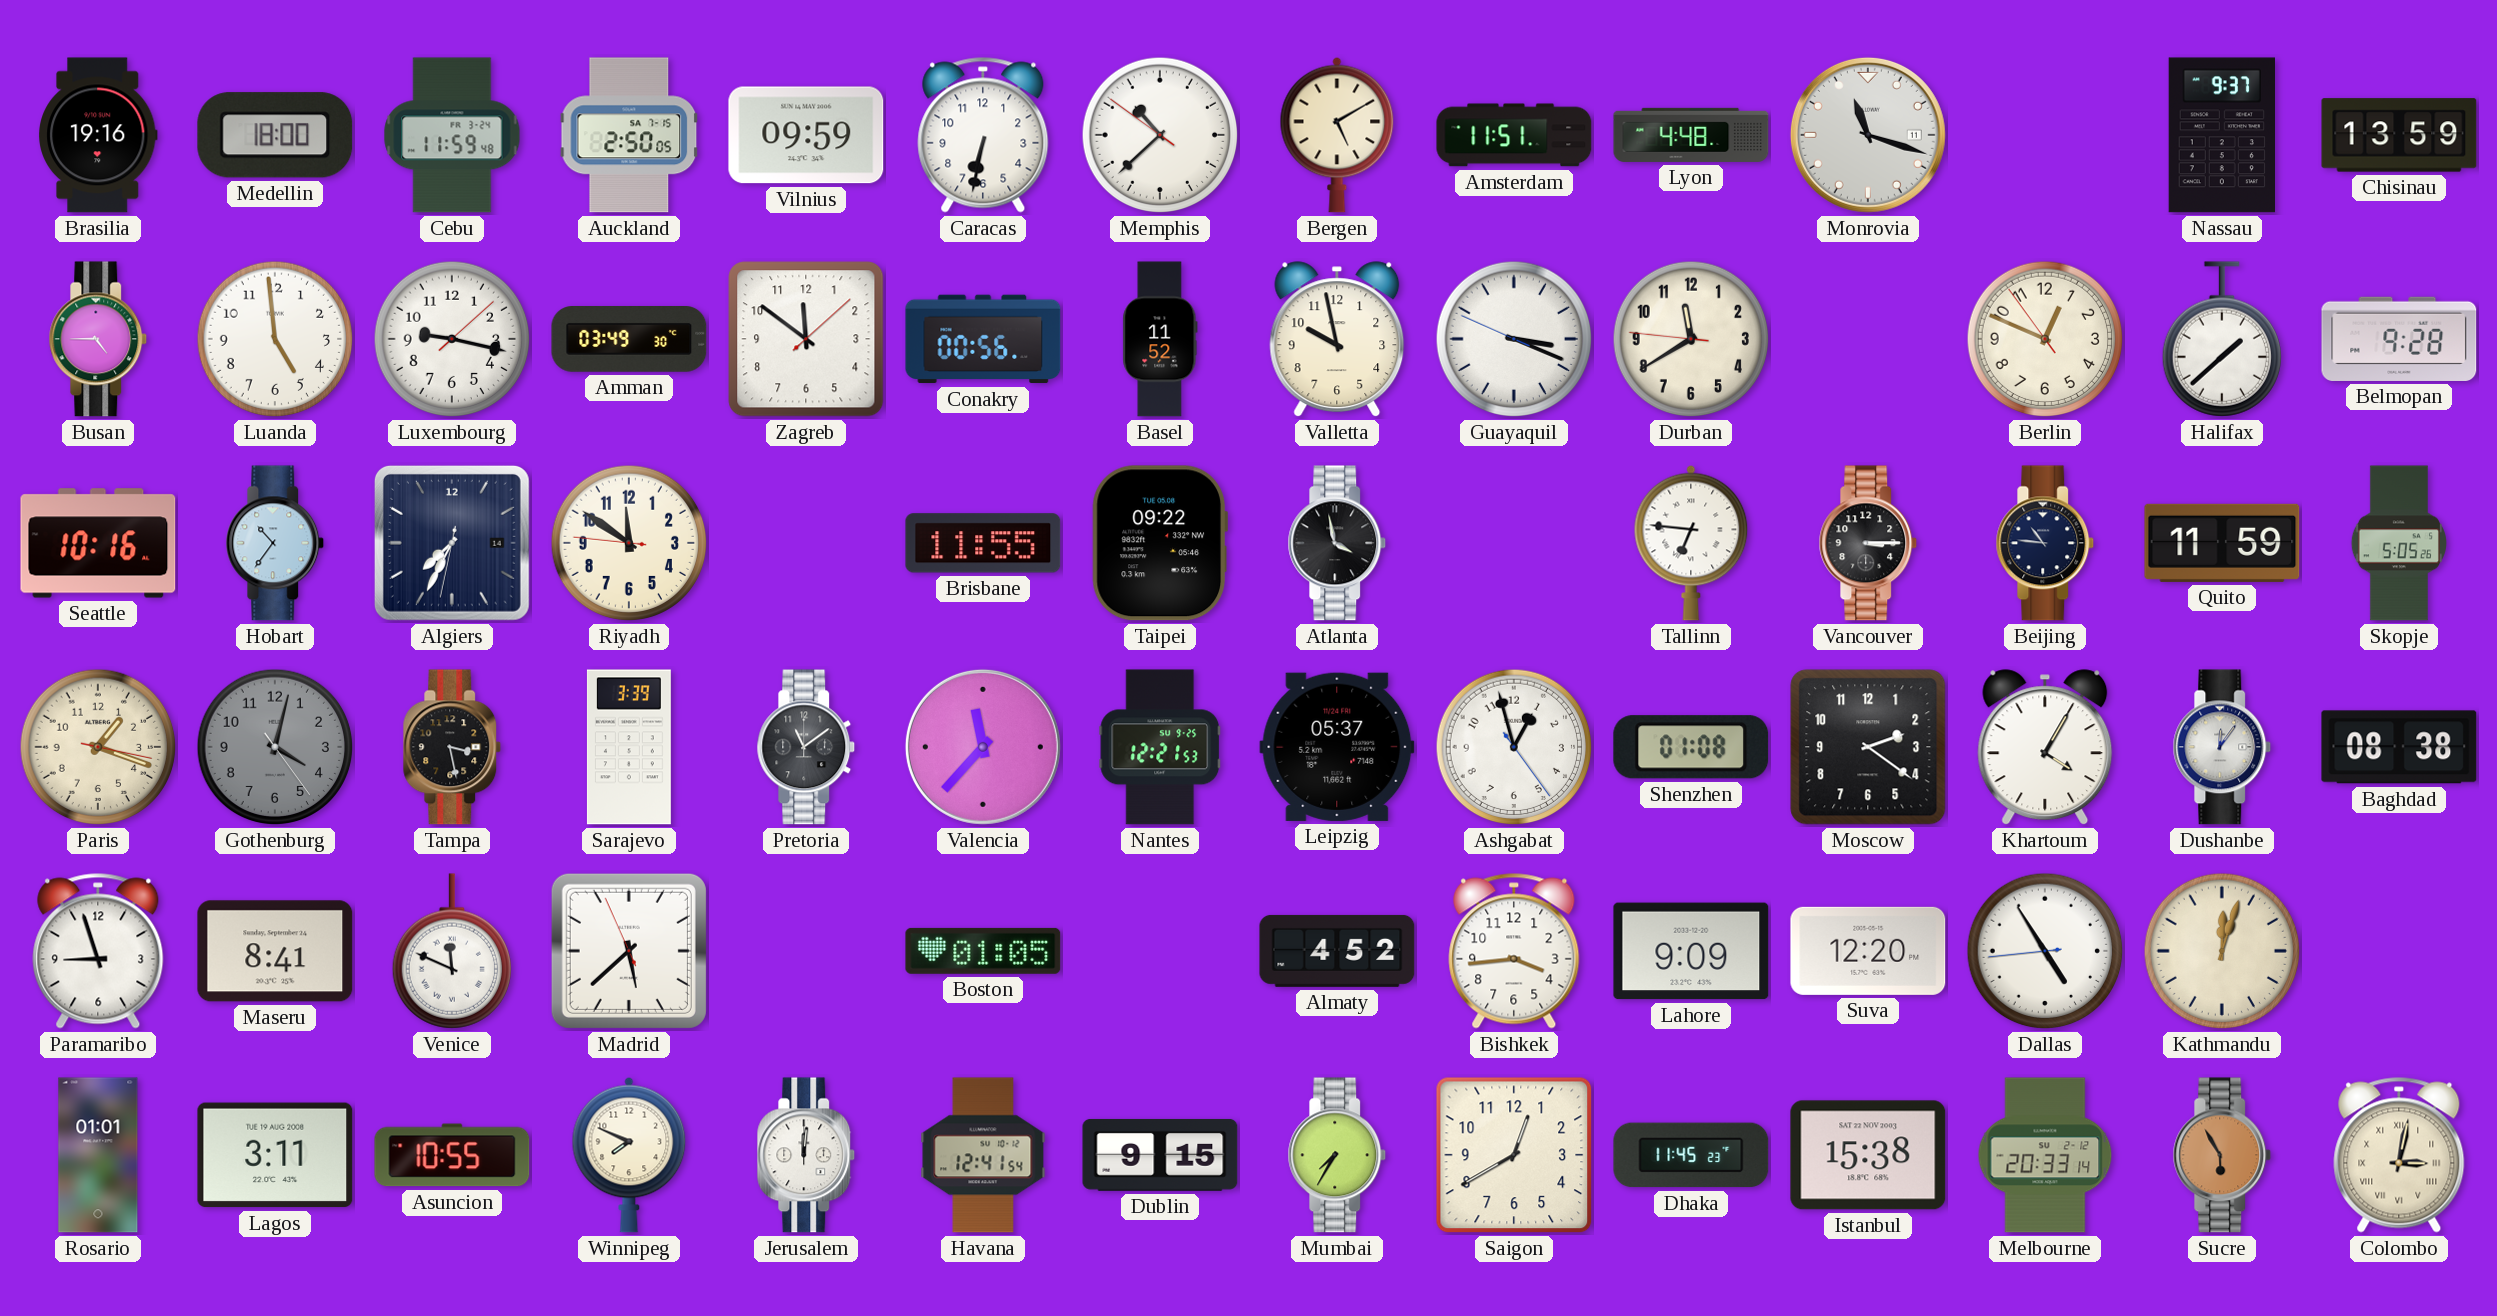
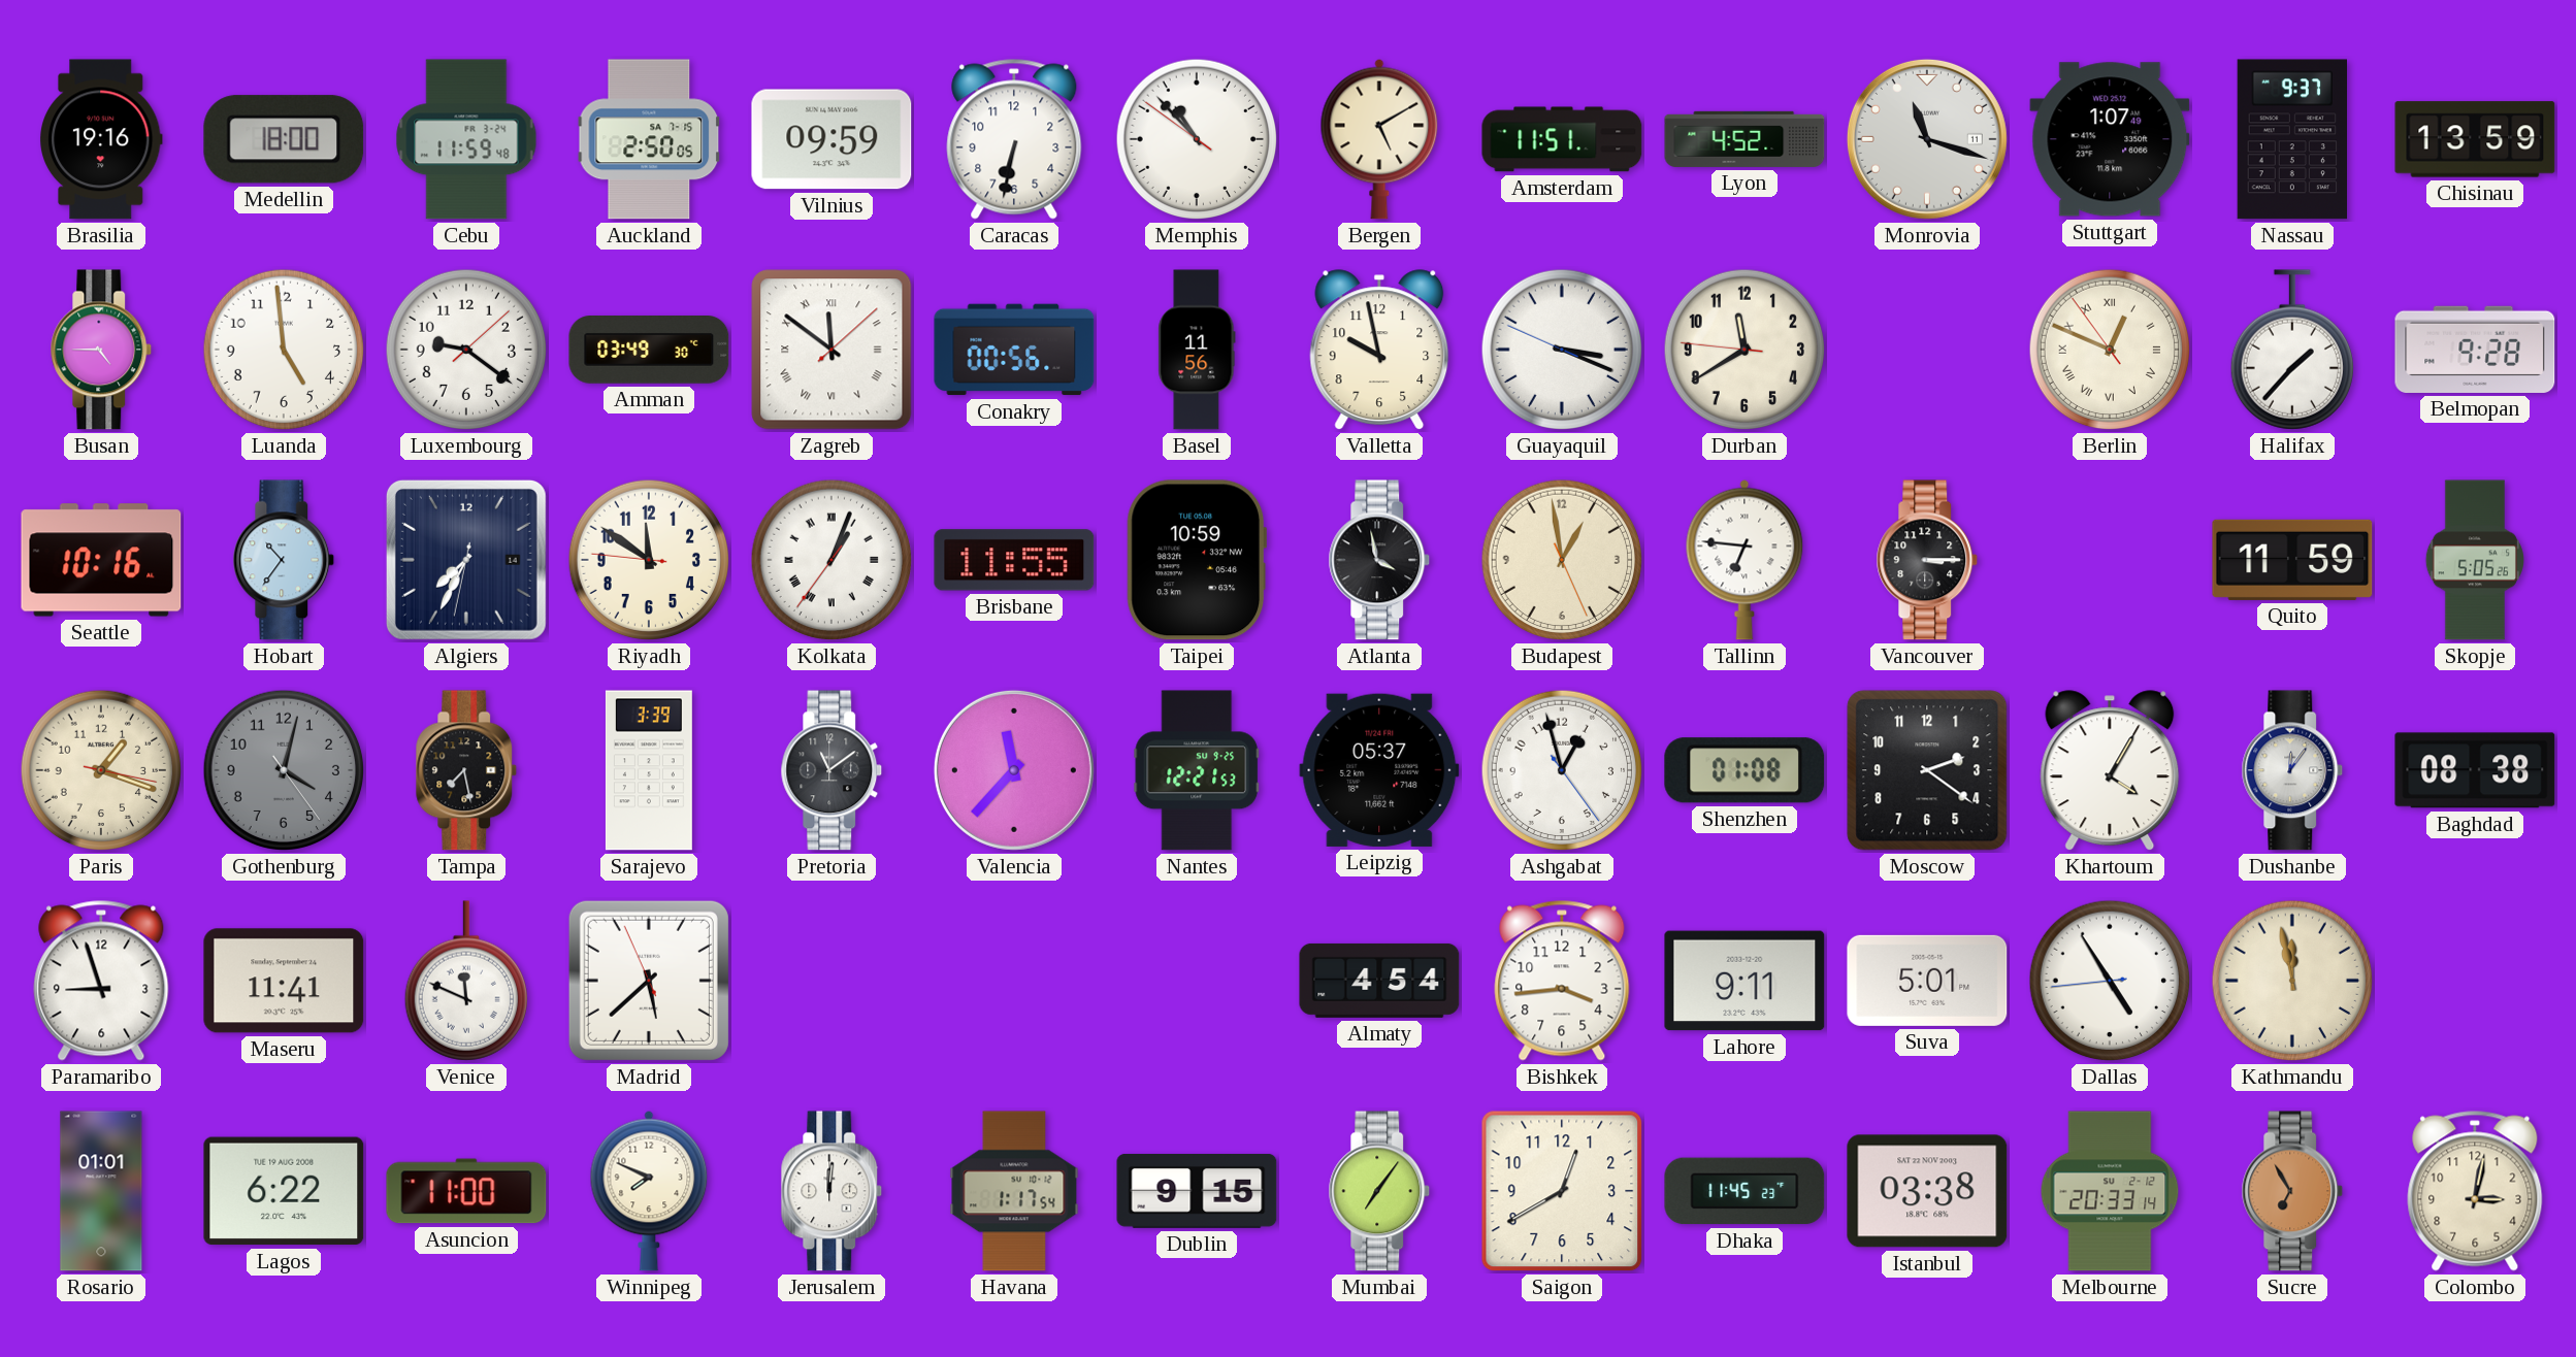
Memphis: 10:37 -> 10:52
Lyon: 4:48 -> 4:52
Stuttgart: none -> 1:07
Luxembourg: 9:17 -> 9:21
Zagreb numerals: Arabic -> Roman
Basel: 11:52 -> 11:56
Berlin numerals: Arabic -> Roman
Halifax: 1:38 -> 1:37
Kolkata: none -> 1:03
Taipei: 09:22 -> 10:59
Budapest: none -> 12:58
Beijing: 10:46 -> none
Tampa: 3:28 -> 7:28
Maseru: 8:41 -> 11:41
Boston: 01:05 -> none
Almaty: 4:52 -> 4:54
Lahore: 9:09 -> 9:11
Suva: 12:20 -> 5:01
Kathmandu: 12:03 -> 11:58
Lagos: 3:11 -> 6:22
Asuncion: 10:55 -> 11:00
Havana: 12:41 -> 1:17
Mumbai: 7:35 -> 7:06
Istanbul: 15:38 -> 03:38
Sucre: 5:55 -> 6:55
Colombo numerals: Roman -> Arabic
